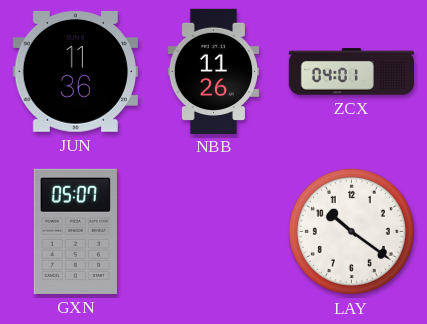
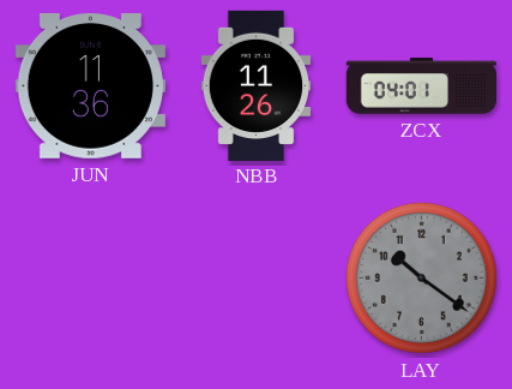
GXN: 05:07 -> none
LAY dial: white -> grey
